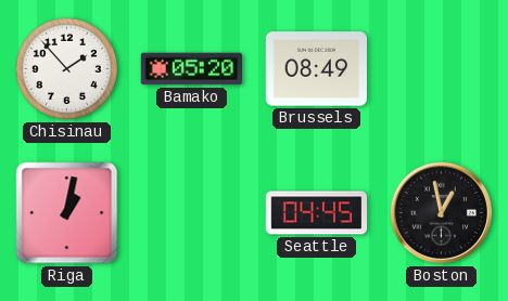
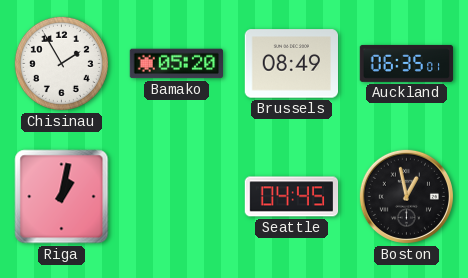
Chisinau: 1:53 -> 1:55
Auckland: none -> 06:35
